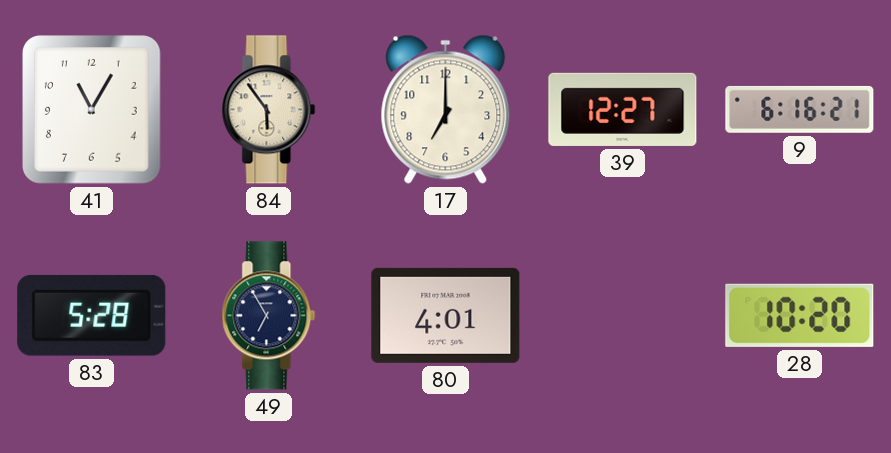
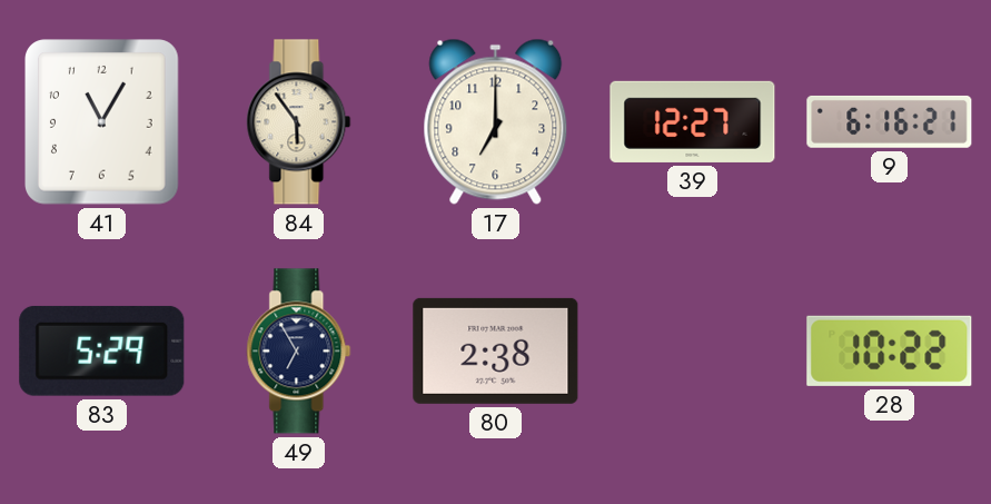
83: 5:28 -> 5:29
80: 4:01 -> 2:38
28: 10:20 -> 10:22
